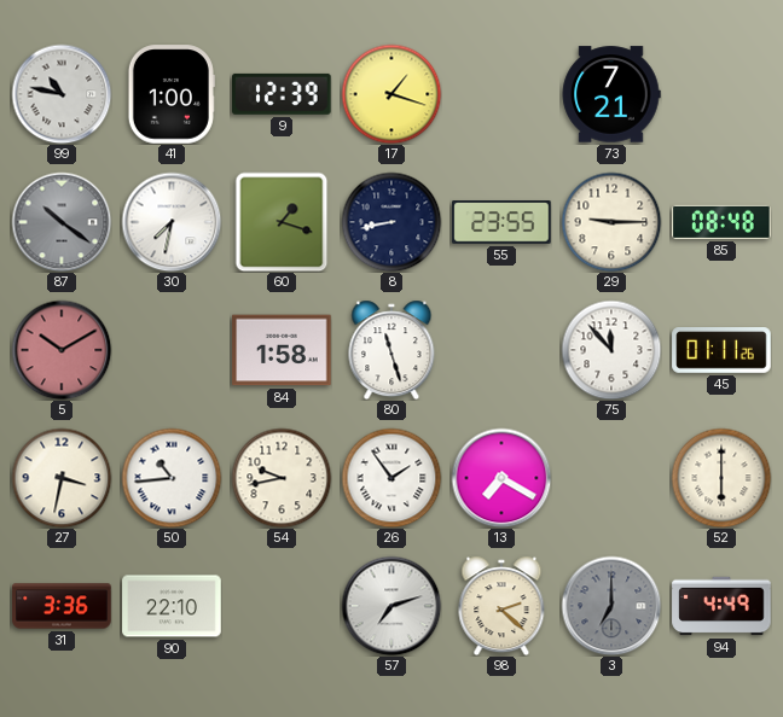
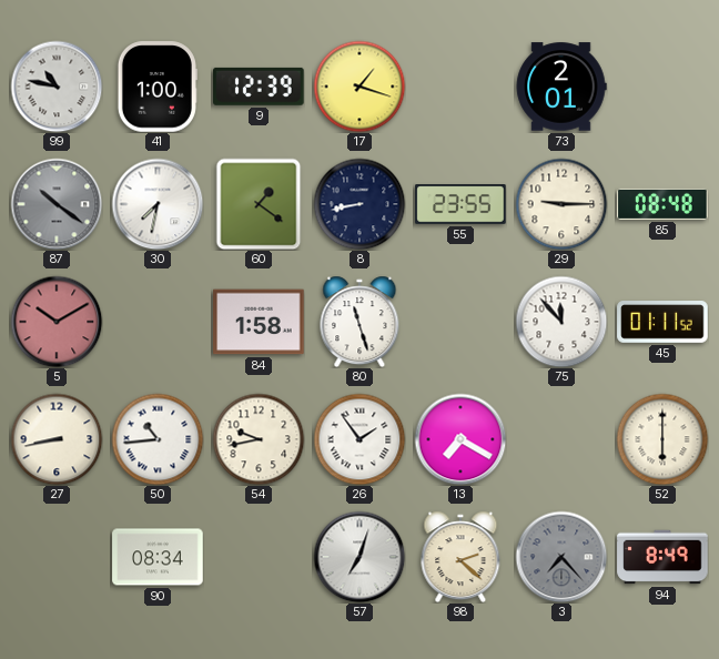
73: 7:21 -> 2:01
60: 1:18 -> 1:21
45: 01:11:26 -> 01:11:52
27: 3:32 -> 8:43
31: 3:36 -> none
90: 22:10 -> 08:34
57: 7:12 -> 7:03
3: 7:00 -> 7:23
94: 4:49 -> 8:49
